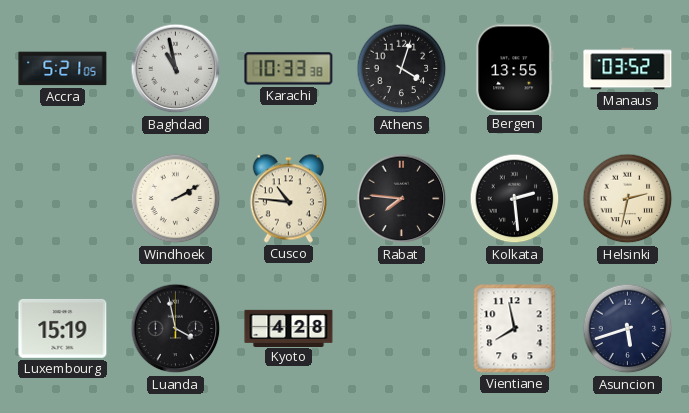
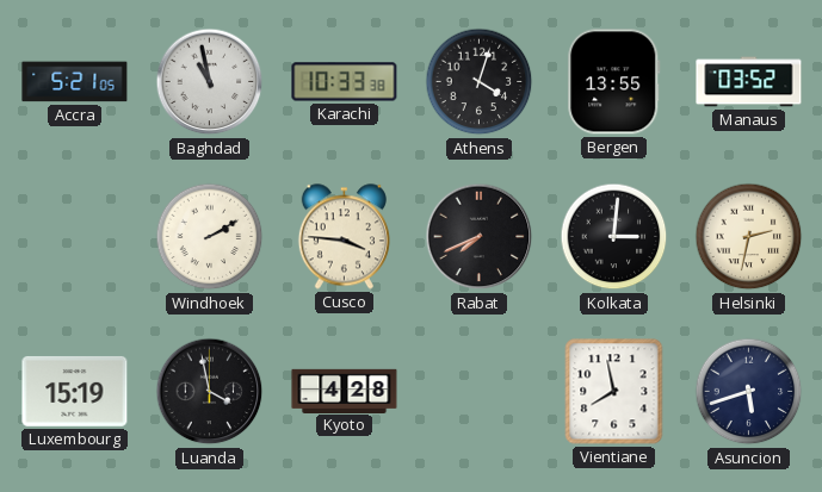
Cusco: 10:46 -> 3:46
Rabat: 7:46 -> 7:41
Kolkata: 2:29 -> 3:01
